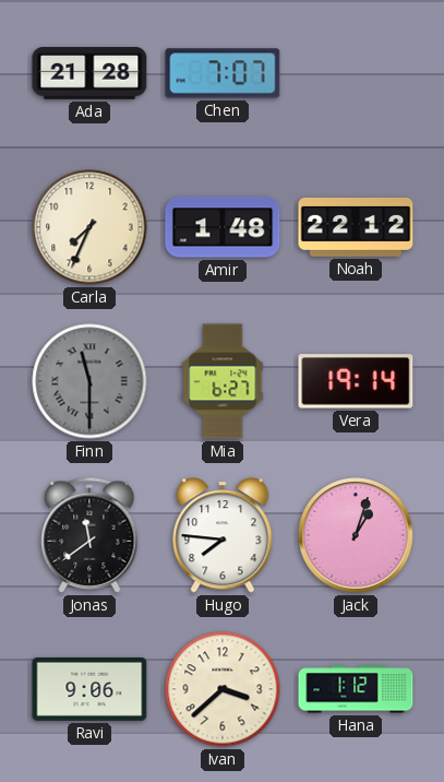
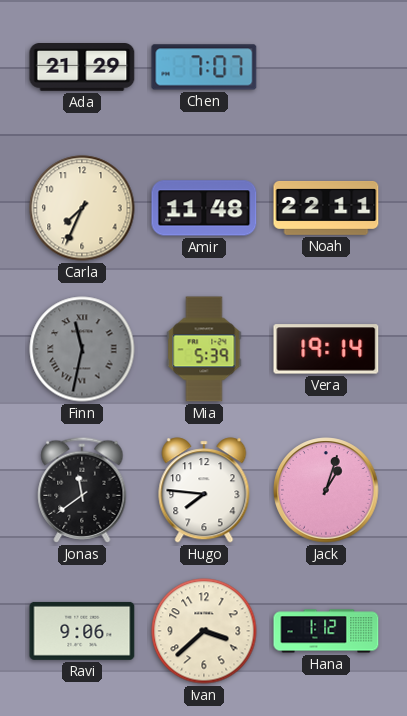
Ada: 21:28 -> 21:29
Amir: 1:48 -> 11:48
Noah: 22:12 -> 22:11
Finn: 11:30 -> 11:32
Mia: 6:27 -> 5:39
